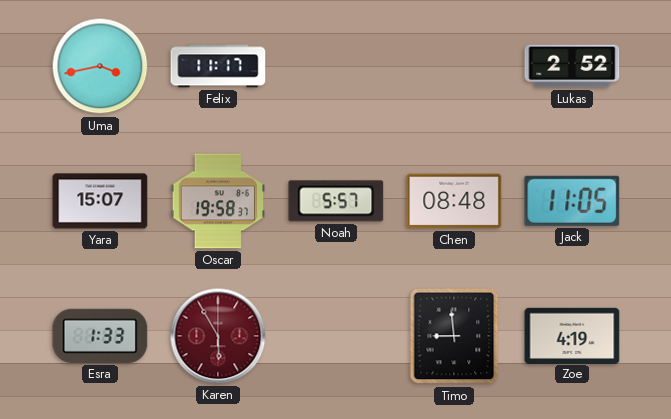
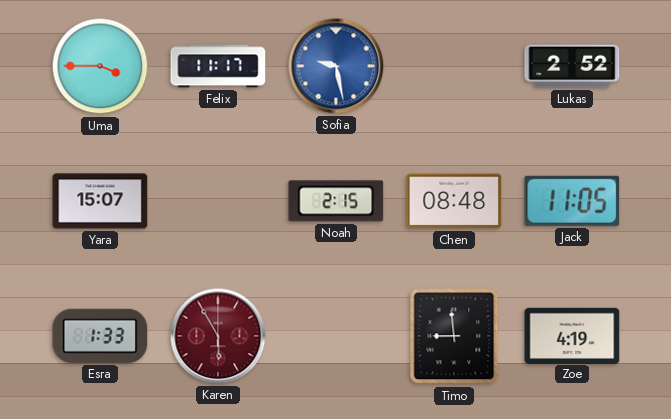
Uma: 3:43 -> 3:45
Sofia: none -> 9:28
Oscar: 19:58 -> none
Noah: 5:57 -> 2:15
